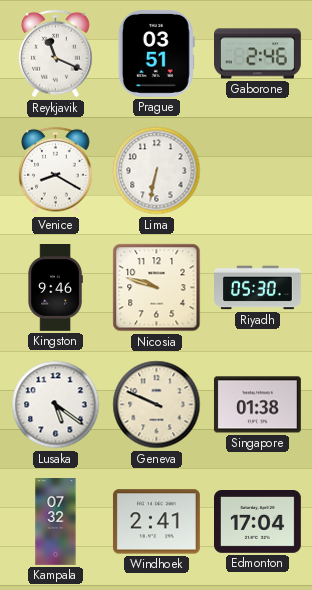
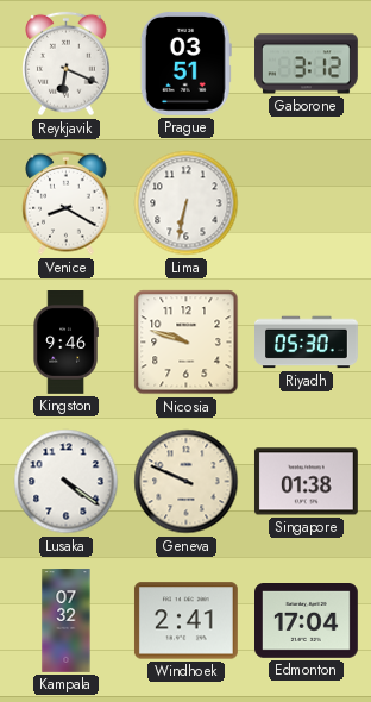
Reykjavik: 11:19 -> 6:19
Gaborone: 2:46 -> 3:12
Lusaka: 5:21 -> 4:21
